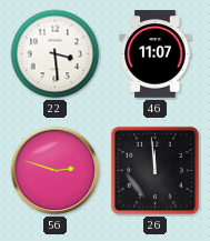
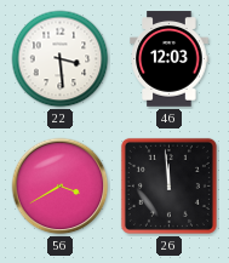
46: 11:07 -> 12:03
56: 2:48 -> 3:40
